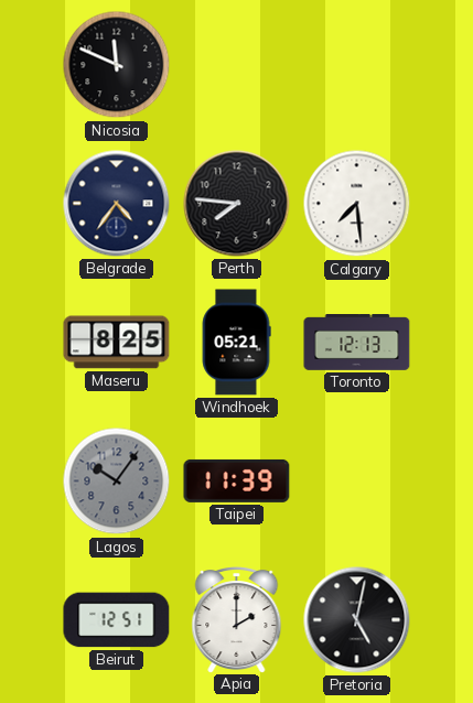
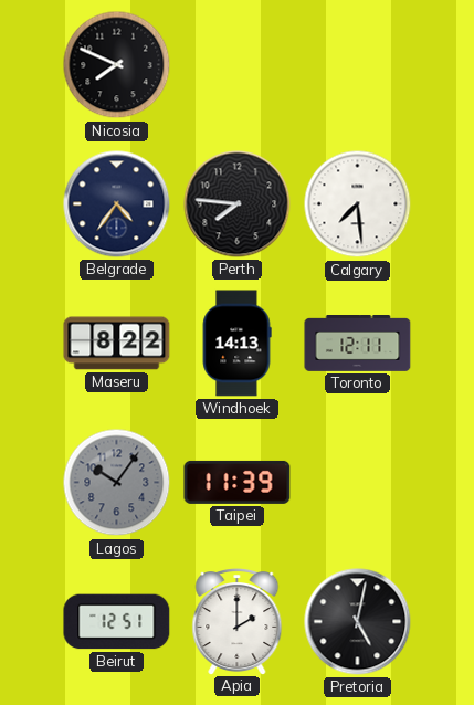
Nicosia: 11:49 -> 7:49
Maseru: 8:25 -> 8:22
Windhoek: 05:21 -> 14:13
Toronto: 12:13 -> 12:11
